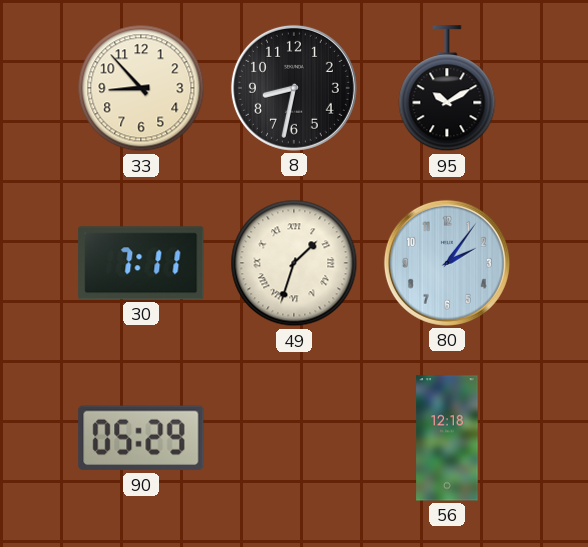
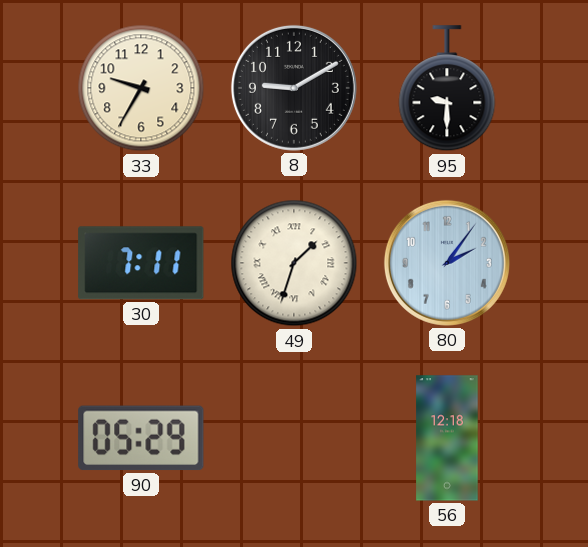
33: 8:53 -> 9:35
8: 8:32 -> 9:10
95: 10:10 -> 9:30
